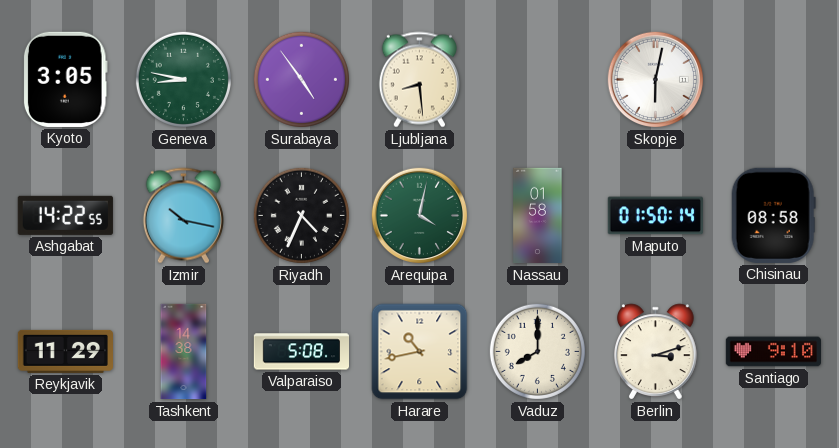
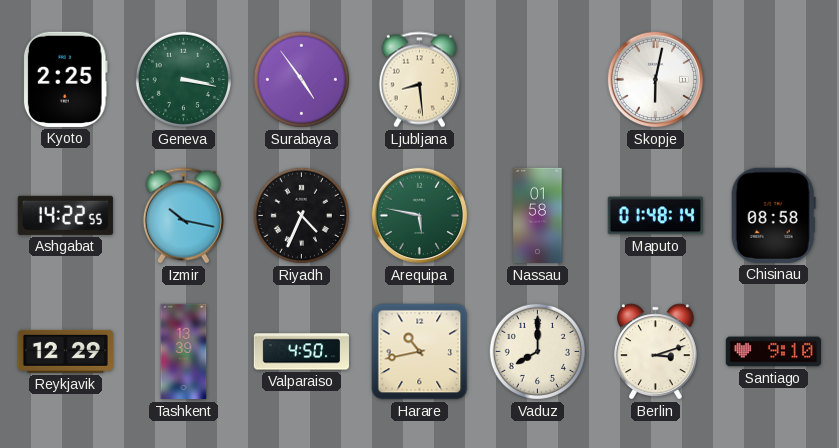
Kyoto: 3:05 -> 2:25
Geneva: 8:47 -> 3:17
Arequipa: 4:02 -> 5:47
Maputo: 01:50 -> 01:48
Reykjavik: 11:29 -> 12:29
Tashkent: 14:38 -> 13:39
Valparaiso: 5:08 -> 4:50
